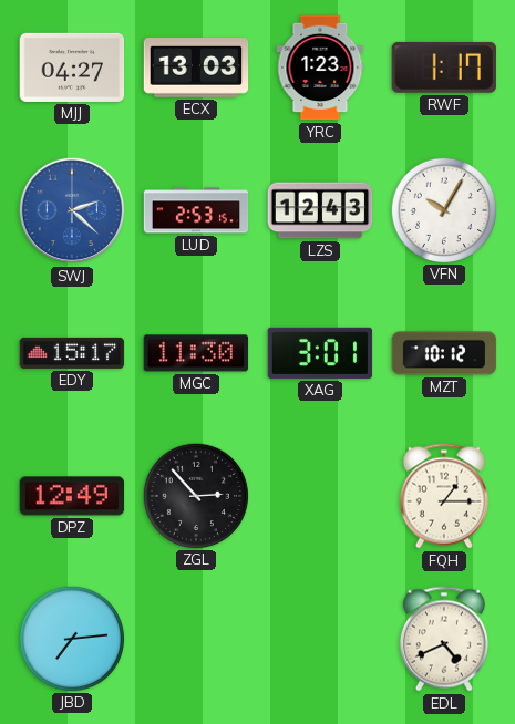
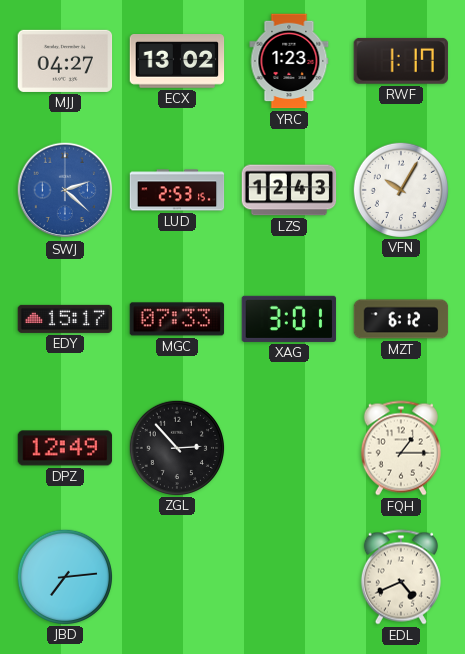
ECX: 13:03 -> 13:02
MGC: 11:30 -> 07:33
MZT: 10:12 -> 6:12
